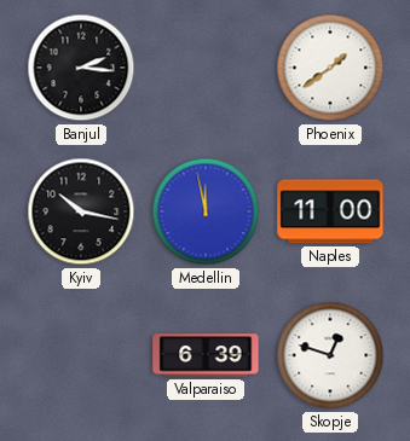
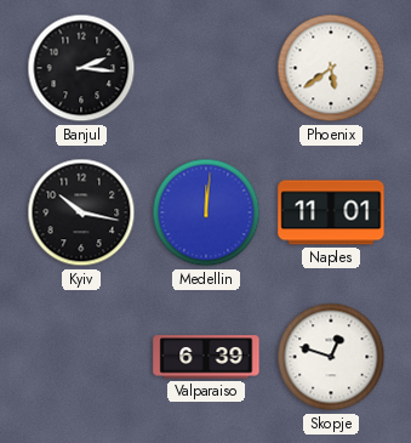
Phoenix: 1:39 -> 5:39
Medellin: 11:58 -> 12:01
Naples: 11:00 -> 11:01
